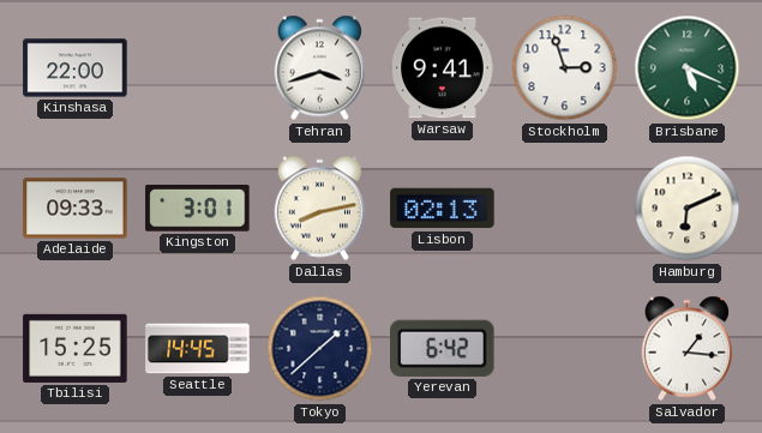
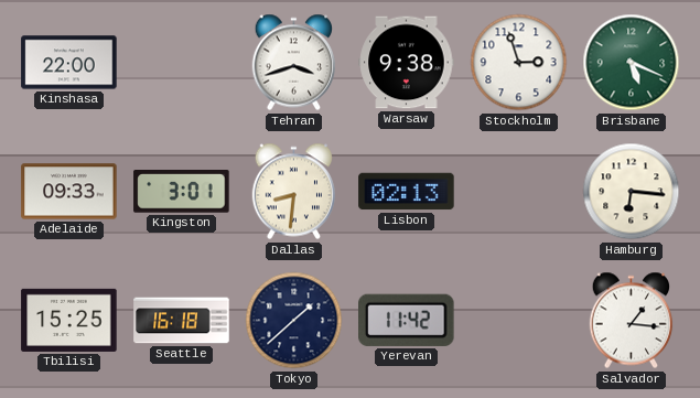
Warsaw: 9:41 -> 9:38
Dallas: 8:13 -> 8:31
Hamburg: 6:11 -> 6:16
Seattle: 14:45 -> 16:18
Yerevan: 6:42 -> 11:42
